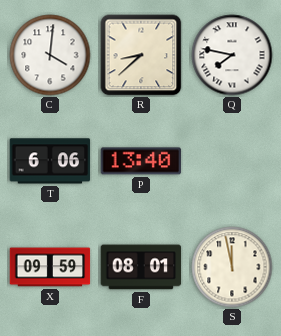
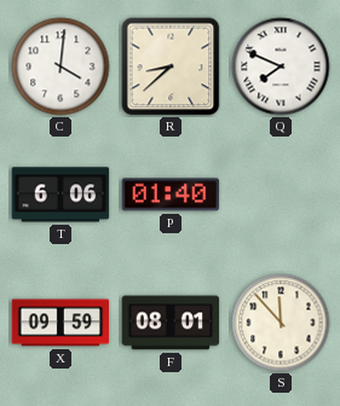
Q: 7:47 -> 7:49
P: 13:40 -> 01:40
S: 11:58 -> 11:53
